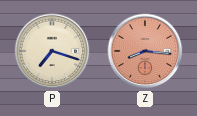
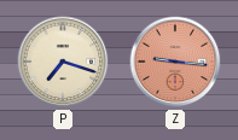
Z: 8:16 -> 9:16
